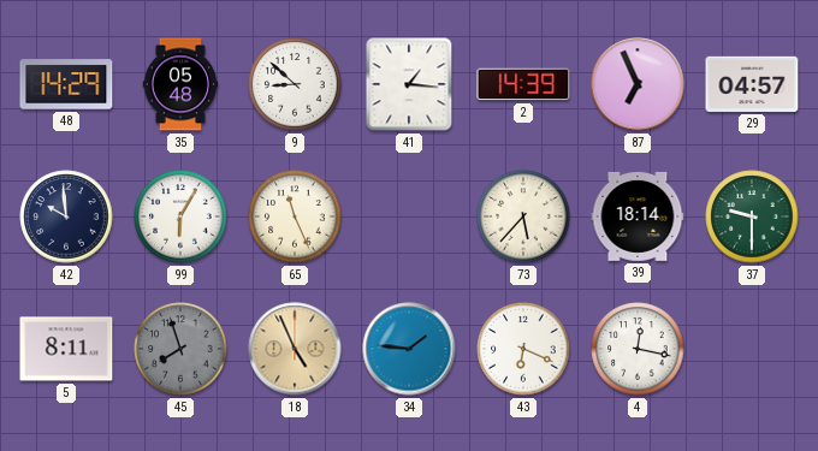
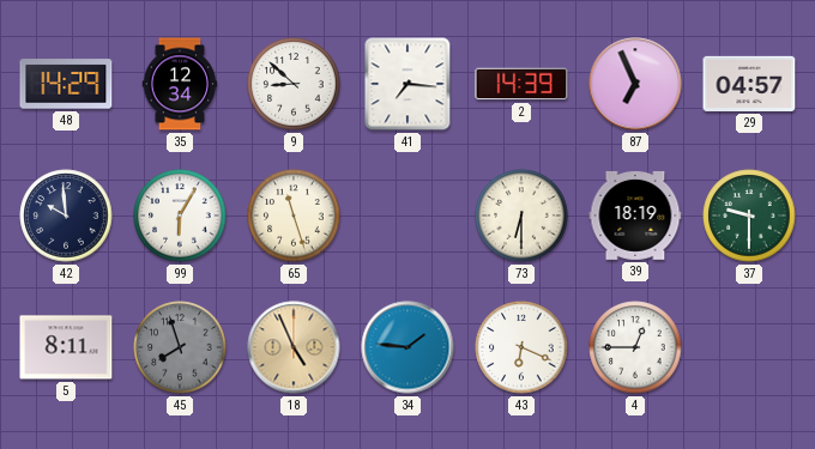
35: 05:48 -> 12:34
41: 1:16 -> 7:16
65: 11:26 -> 11:27
73: 5:37 -> 6:30
39: 18:14 -> 18:19
4: 12:17 -> 12:45
